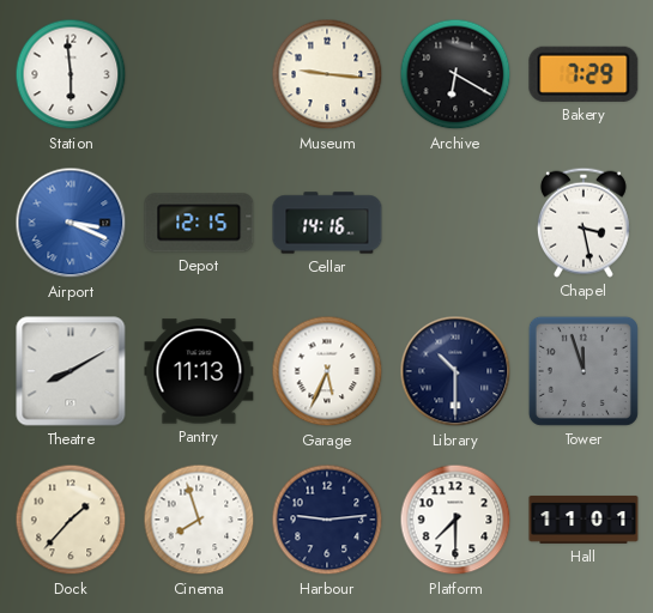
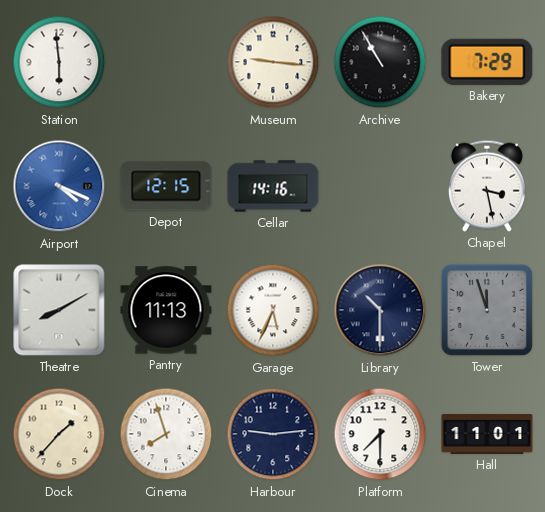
Archive: 6:20 -> 10:55
Airport: 3:19 -> 4:19
